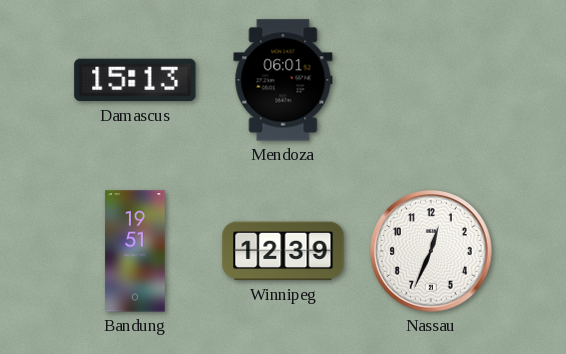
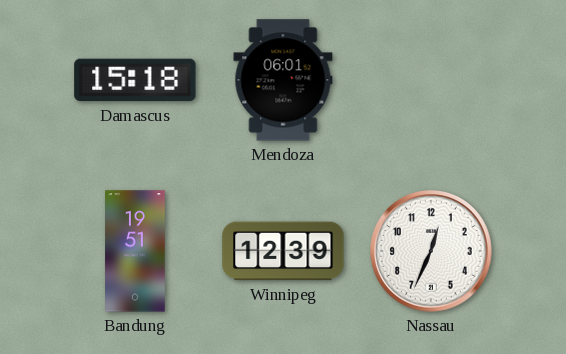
Damascus: 15:13 -> 15:18
